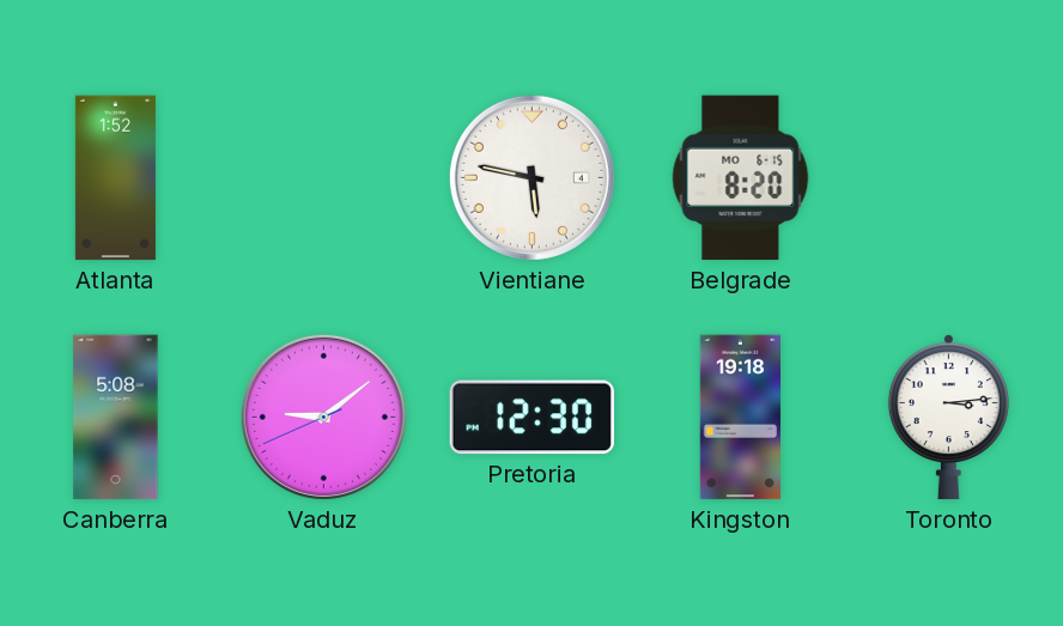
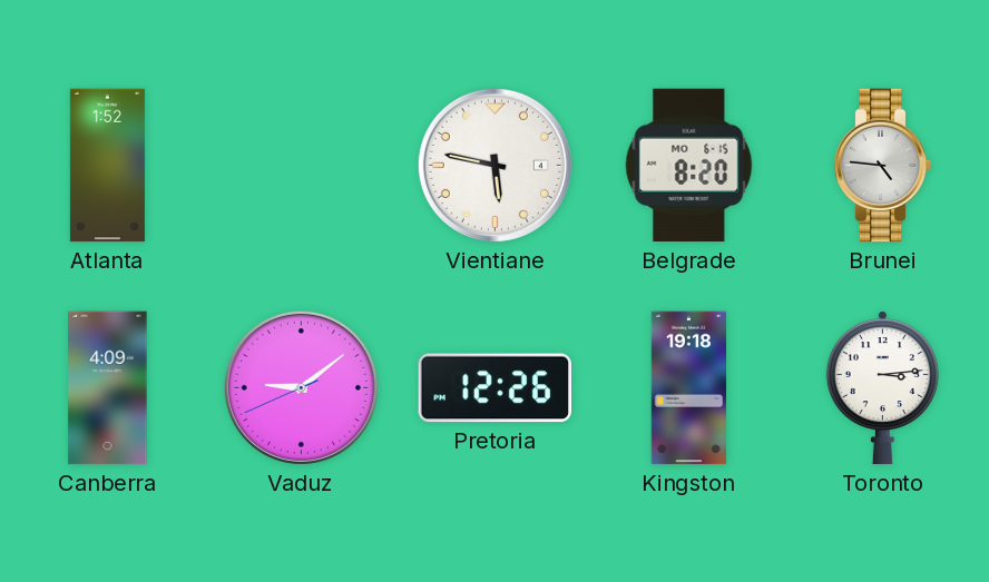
Brunei: none -> 4:46
Canberra: 5:08 -> 4:09
Pretoria: 12:30 -> 12:26
